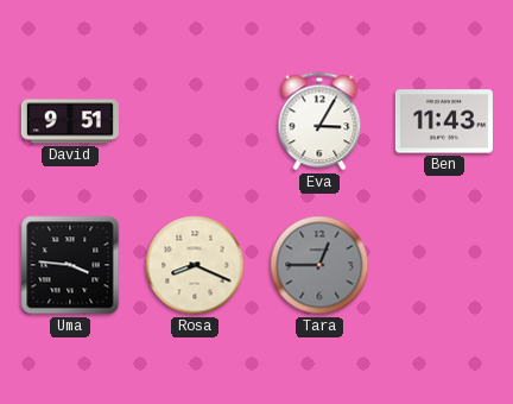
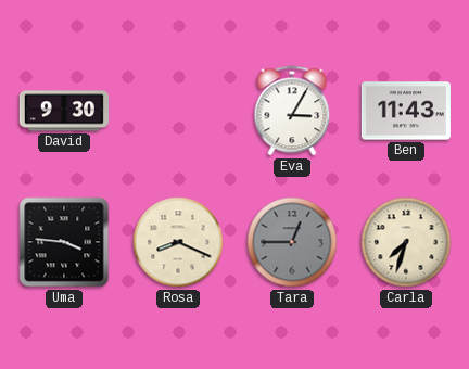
David: 9:51 -> 9:30
Carla: none -> 7:33
